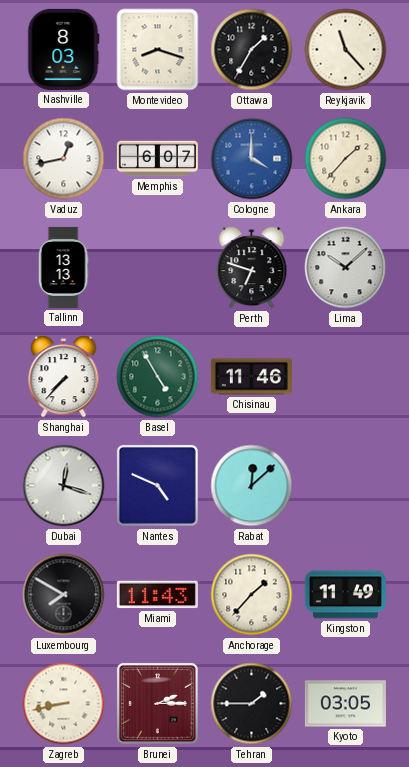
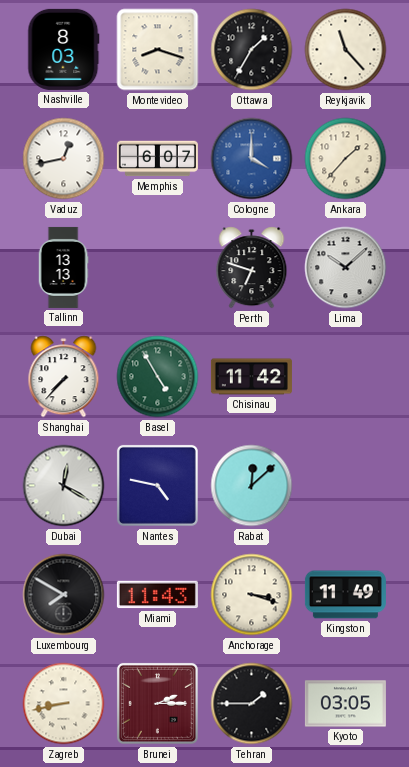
Chisinau: 11:46 -> 11:42
Dubai: 12:18 -> 12:20
Nantes: 4:49 -> 4:47
Anchorage: 1:37 -> 3:18
